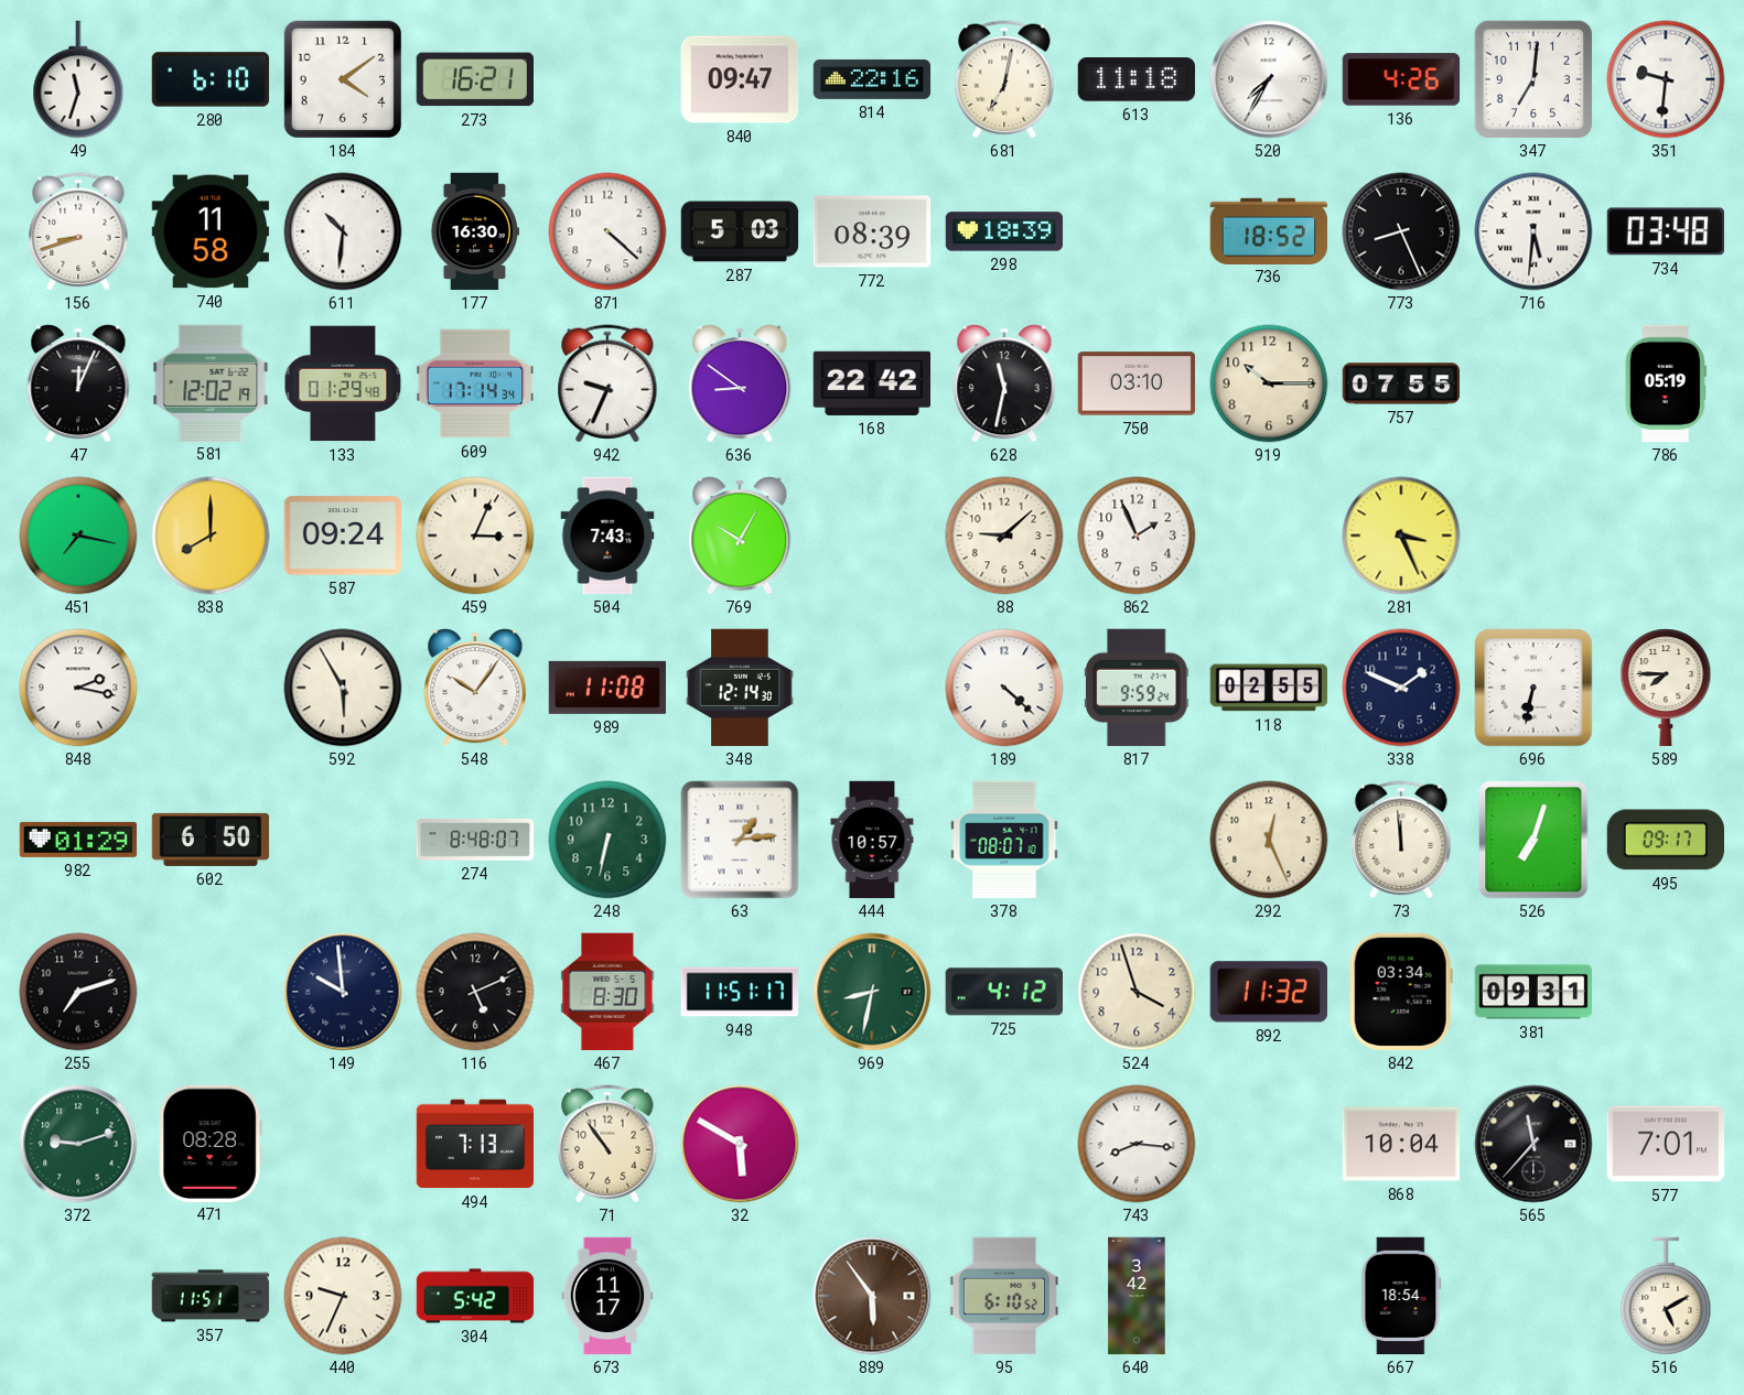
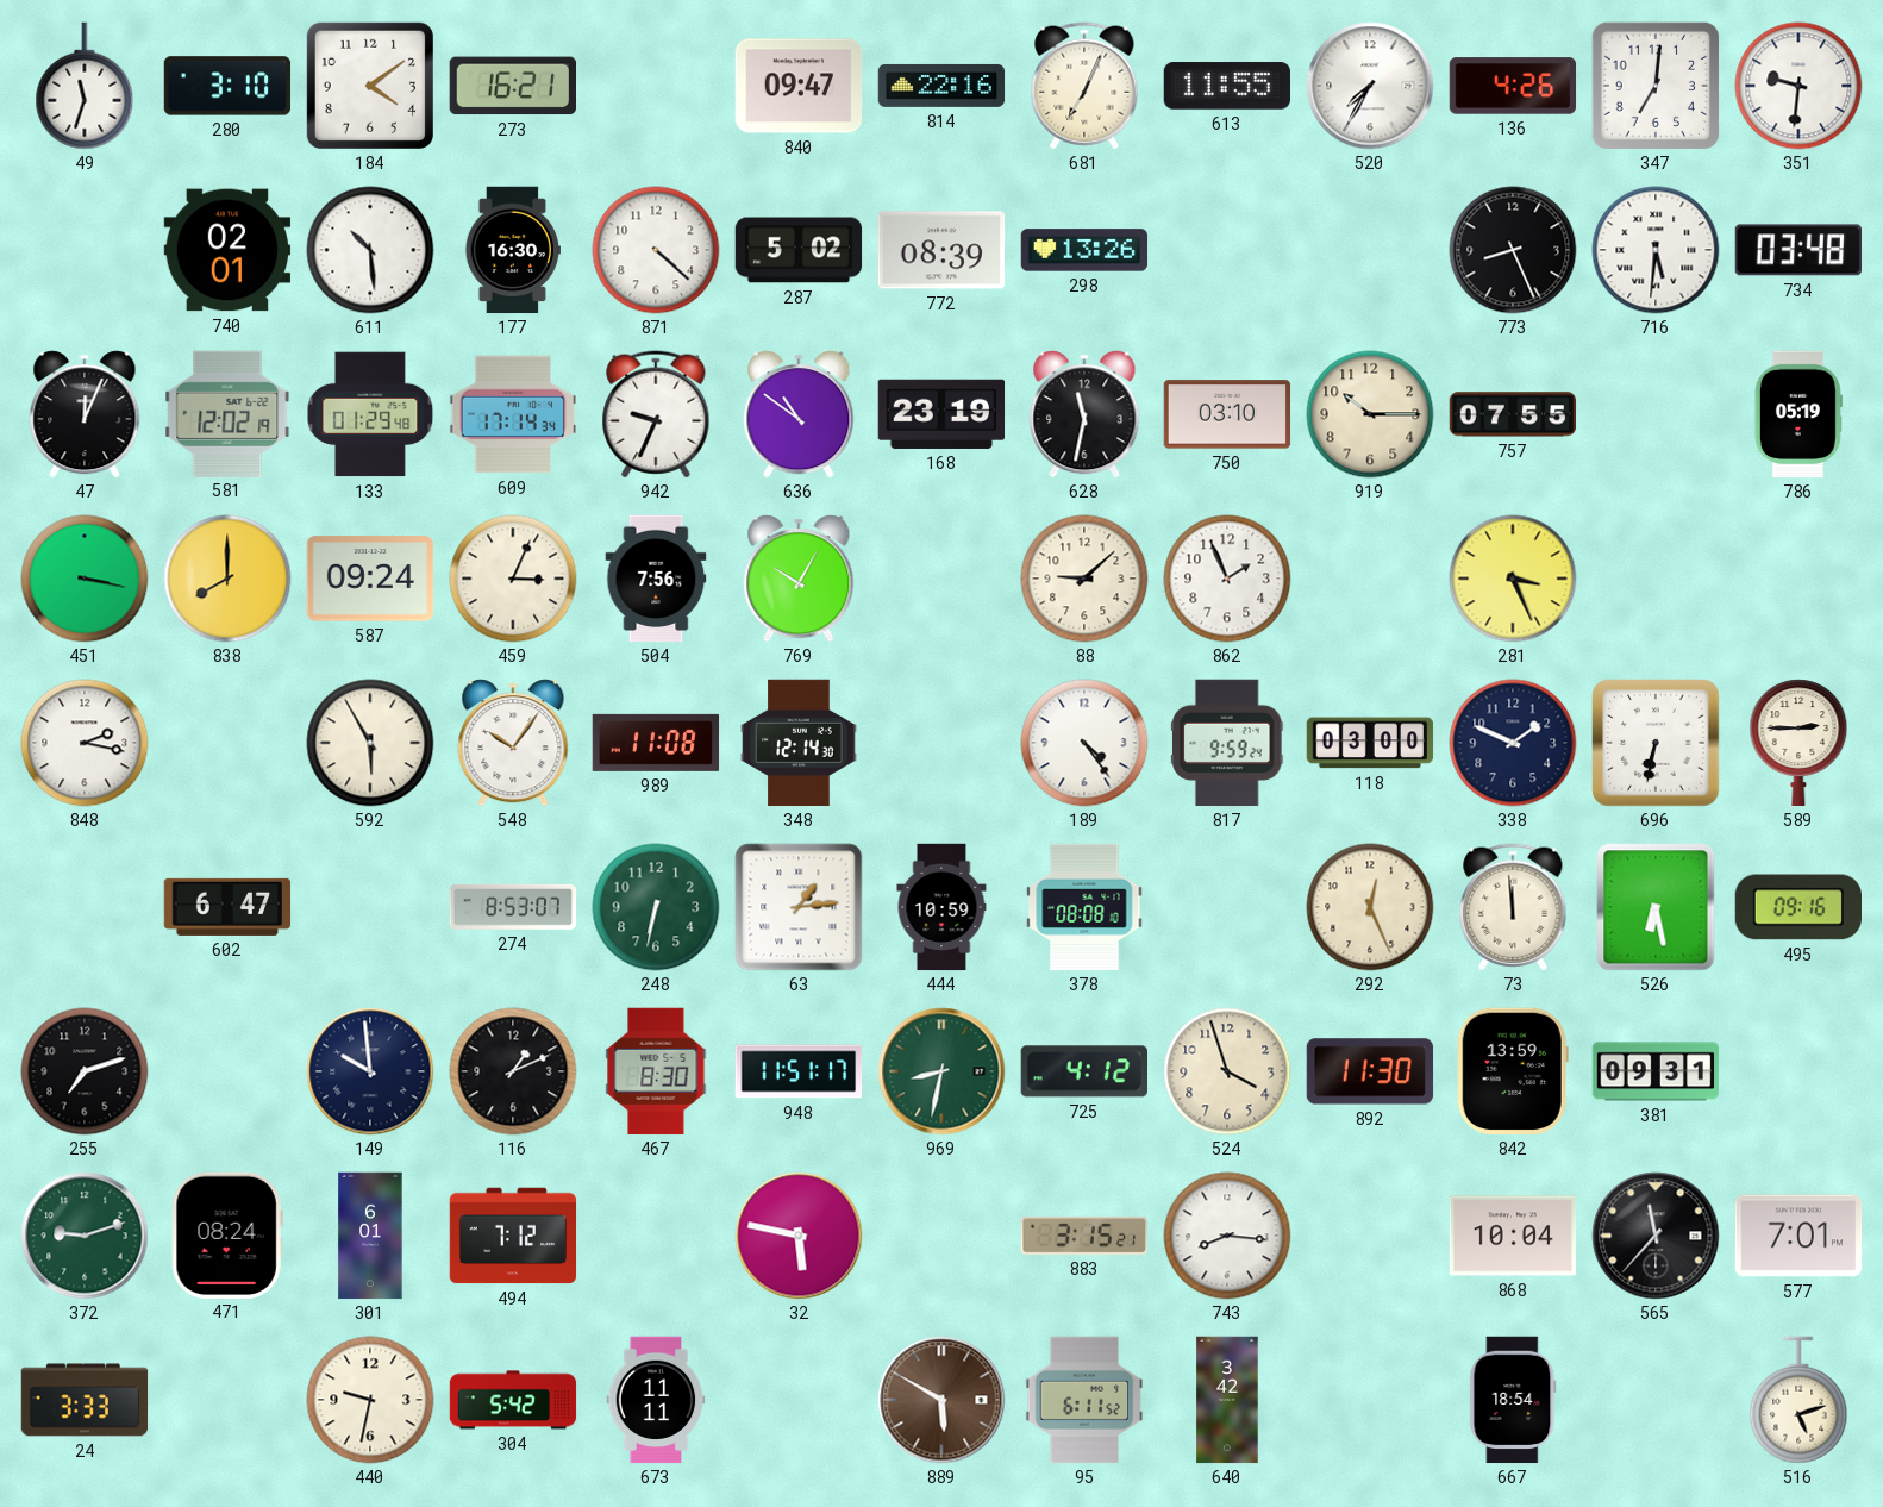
280: 6:10 -> 3:10
681: 7:02 -> 7:04
613: 11:18 -> 11:55
156: 8:42 -> none
740: 11:58 -> 02:01
611: 10:31 -> 10:29
287: 5:03 -> 5:02
298: 18:39 -> 13:26
736: 18:52 -> none
636: 8:51 -> 10:51
168: 22:42 -> 23:19
451: 7:17 -> 3:17
504: 7:43 -> 7:56
189: 4:22 -> 4:24
118: 02:55 -> 03:00
589: 7:45 -> 2:45
982: 01:29 -> none
602: 6:50 -> 6:47
274: 8:48 -> 8:53
444: 10:57 -> 10:59
378: 08:07 -> 08:08
526: 7:03 -> 6:28
495: 09:17 -> 09:16
116: 5:11 -> 1:11
892: 11:32 -> 11:30
842: 03:34 -> 13:59
471: 08:28 -> 08:24
301: none -> 6:01
494: 7:13 -> 7:12
71: 10:54 -> none
32: 5:50 -> 5:47
883: none -> 3:15
24: none -> 3:33
357: 11:51 -> none
440: 9:34 -> 9:32
673: 11:17 -> 11:11
889: 5:54 -> 5:50
95: 6:10 -> 6:11
516: 5:10 -> 5:12
